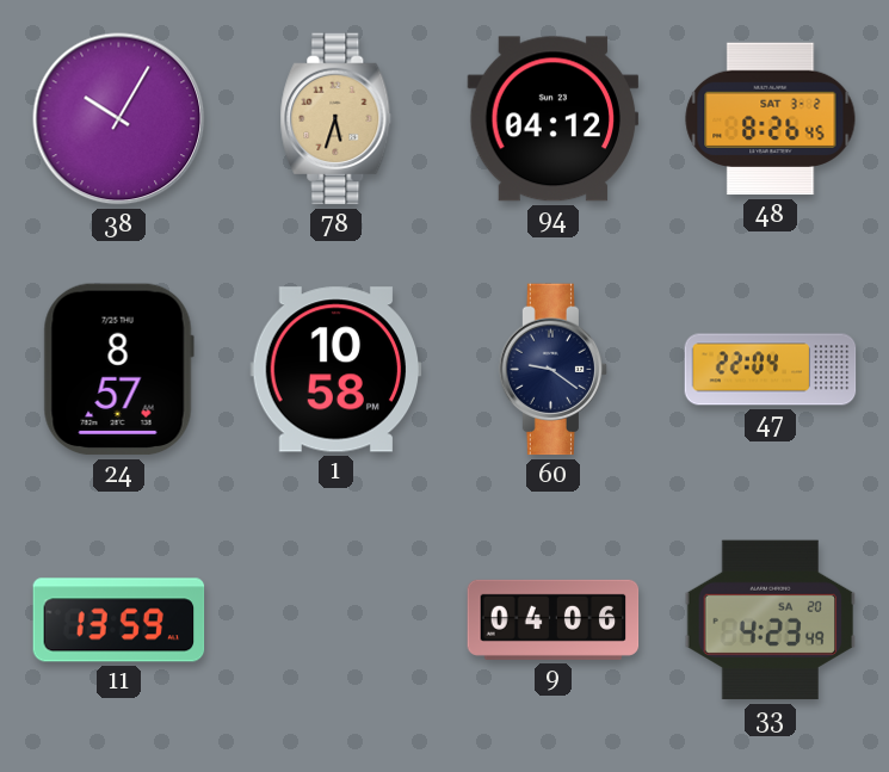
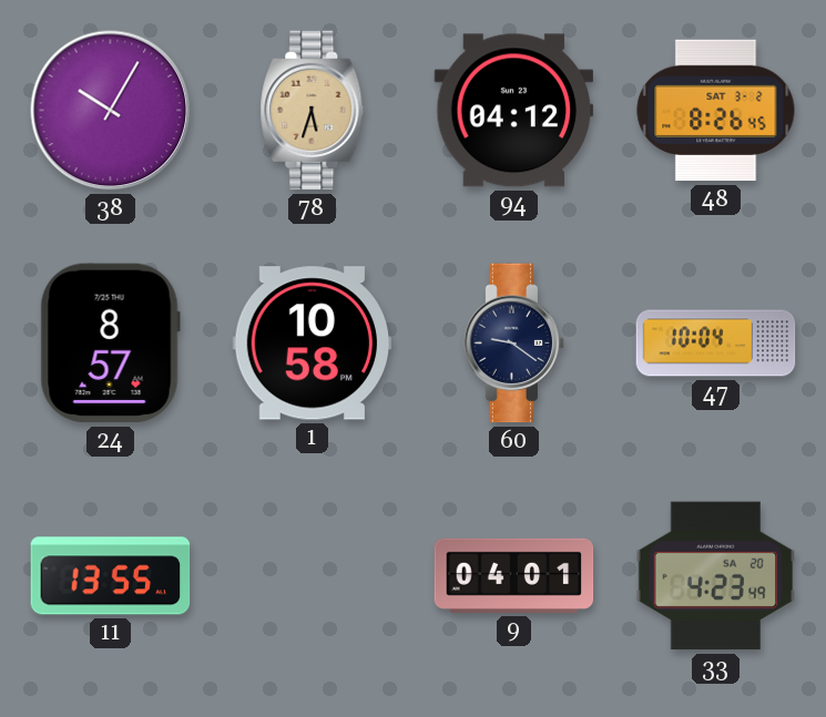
47: 22:04 -> 10:04
11: 13:59 -> 13:55
9: 04:06 -> 04:01
